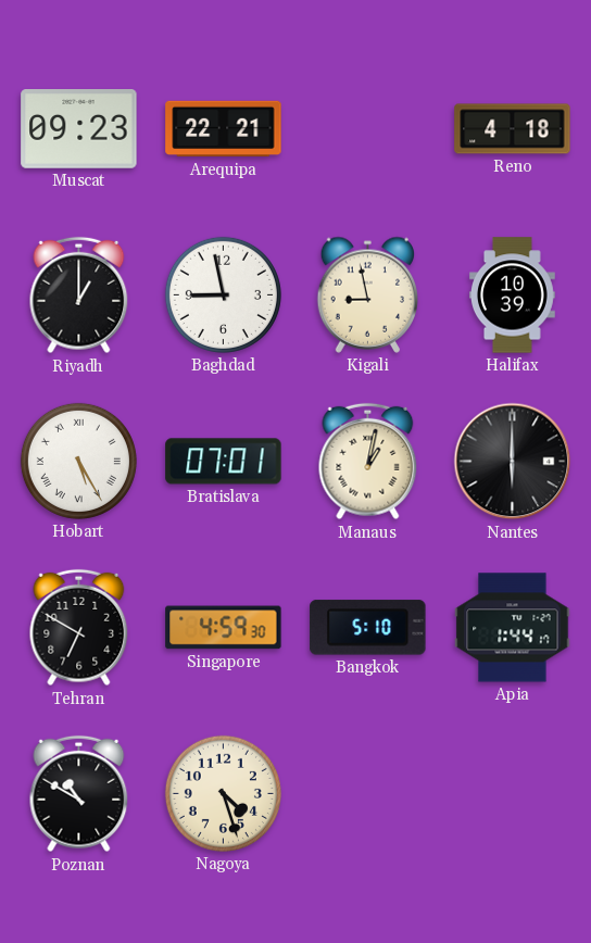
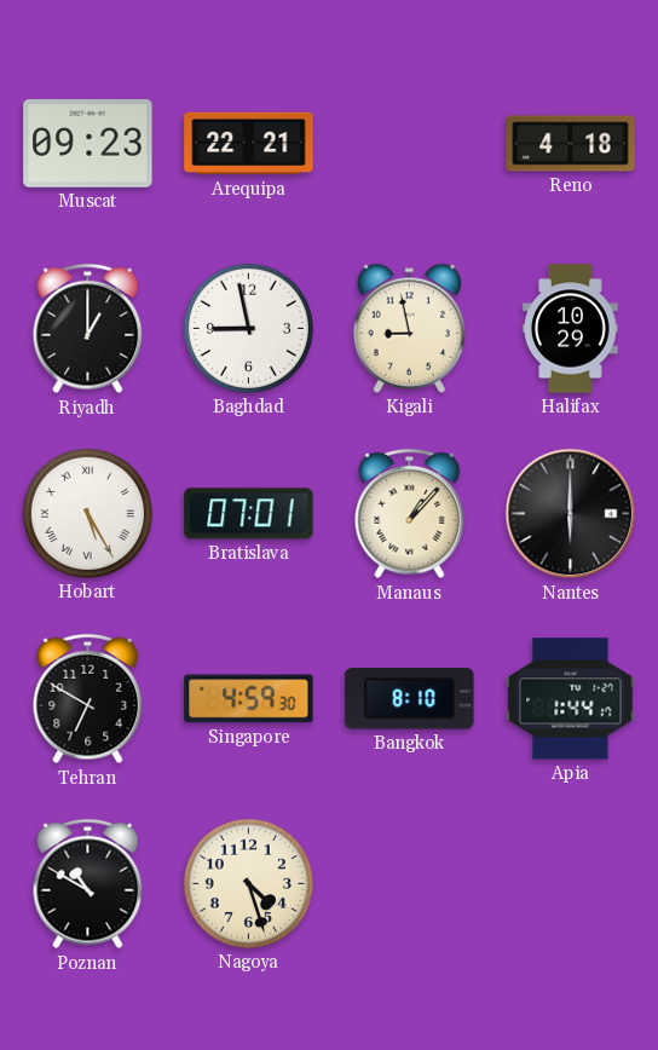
Halifax: 10:39 -> 10:29
Manaus: 1:02 -> 1:07
Bangkok: 5:10 -> 8:10
